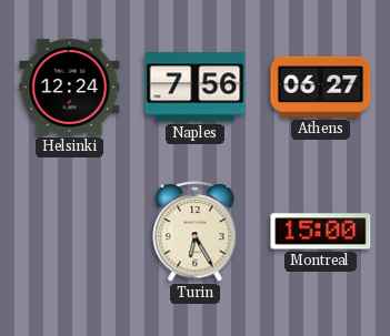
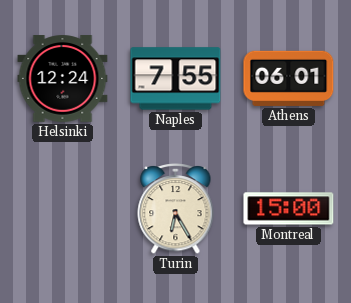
Naples: 7:56 -> 7:55
Athens: 06:27 -> 06:01
